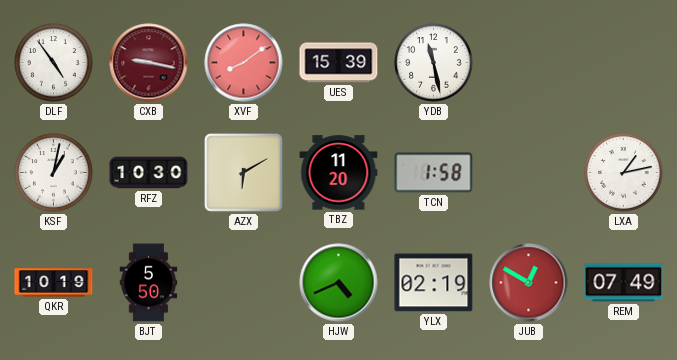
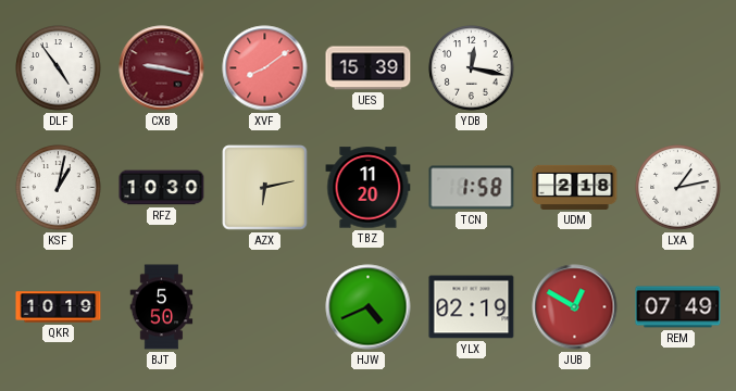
YDB: 11:28 -> 12:17
AZX: 6:10 -> 6:13
UDM: none -> 2:18
